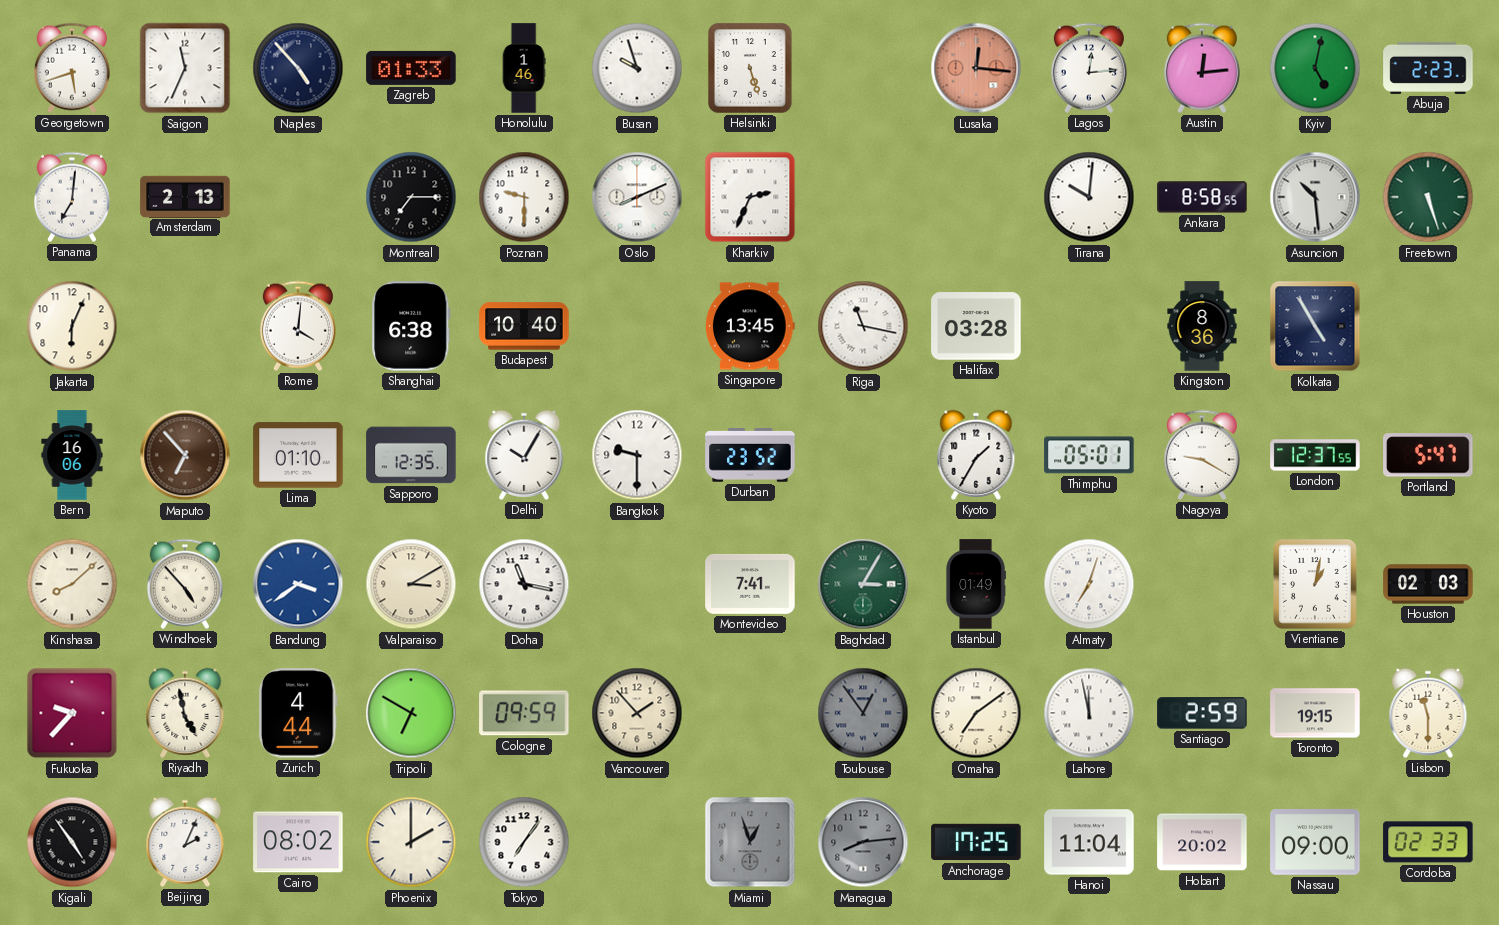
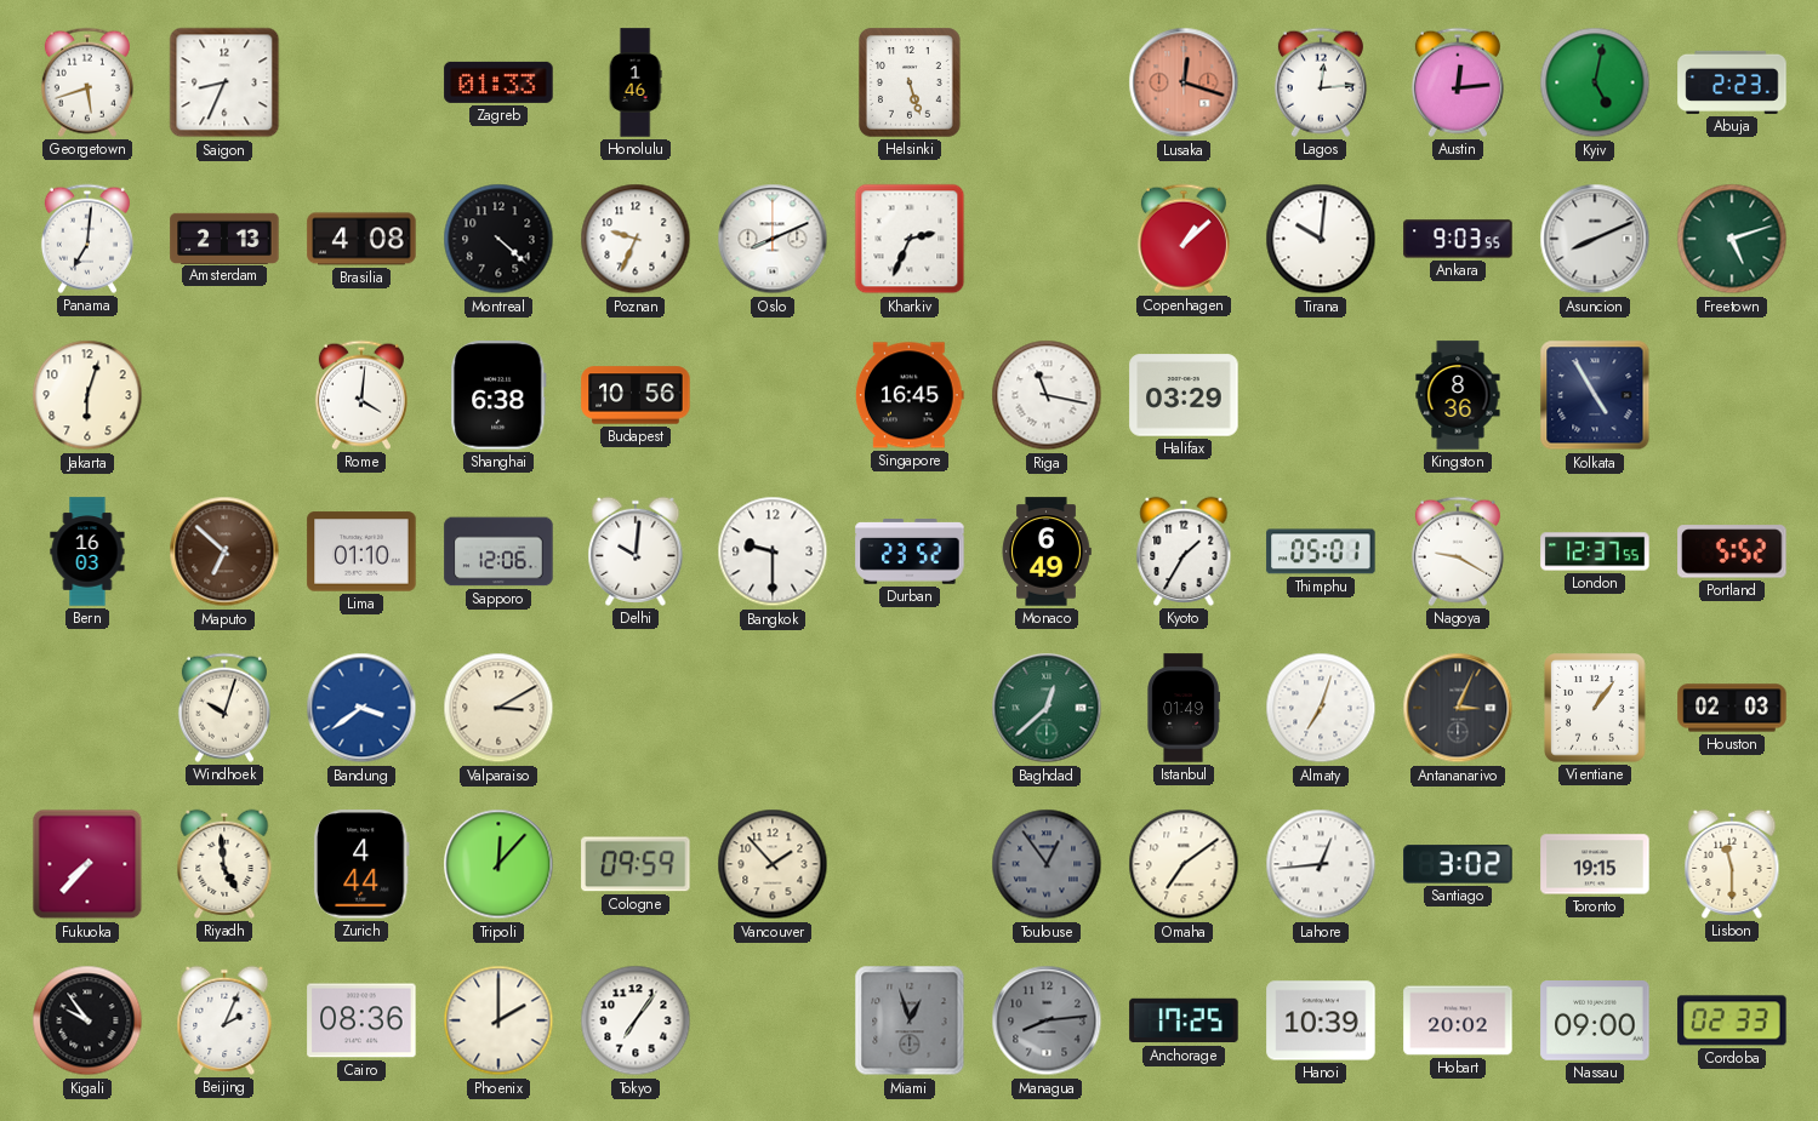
Saigon: 11:34 -> 8:34
Naples: 4:53 -> none
Busan: 9:57 -> none
Lusaka: 12:16 -> 12:18
Brasilia: none -> 4:08
Montreal: 7:15 -> 4:22
Poznan: 9:30 -> 9:34
Copenhagen: none -> 1:08
Ankara: 8:58 -> 9:03
Asuncion: 10:29 -> 8:11
Freetown: 5:27 -> 5:12
Jakarta: 6:04 -> 6:03
Budapest: 10:40 -> 10:56
Singapore: 13:45 -> 16:45
Halifax: 03:28 -> 03:29
Bern: 16:06 -> 16:03
Maputo: 6:53 -> 6:52
Sapporo: 12:35 -> 12:06
Delhi: 10:05 -> 10:01
Monaco: none -> 6:49
Portland: 5:47 -> 5:52
Kinshasa: 8:08 -> none
Windhoek: 4:53 -> 10:03
Doha: 11:17 -> none
Montevideo: 7:41 -> none
Baghdad: 3:05 -> 12:38
Antananarivo: none -> 3:04
Vientiane: 1:02 -> 1:06
Fukuoka: 9:37 -> 7:37
Riyadh: 4:58 -> 4:59
Tripoli: 6:50 -> 12:07
Lahore: 11:58 -> 12:44
Santiago: 2:59 -> 3:02
Kigali: 4:54 -> 9:54
Cairo: 08:02 -> 08:36
Hanoi: 11:04 -> 10:39
